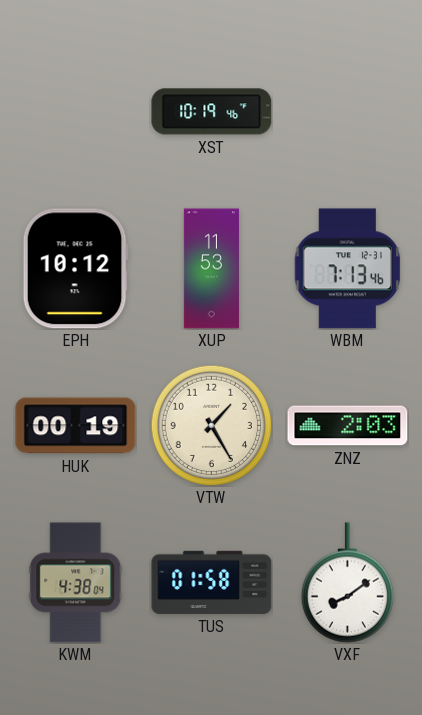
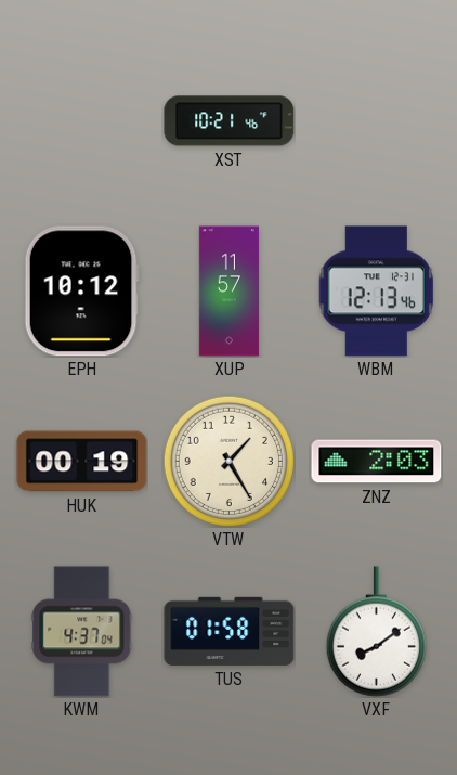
XST: 10:19 -> 10:21
XUP: 11:53 -> 11:57
WBM: 7:13 -> 12:13
KWM: 4:38 -> 4:37
